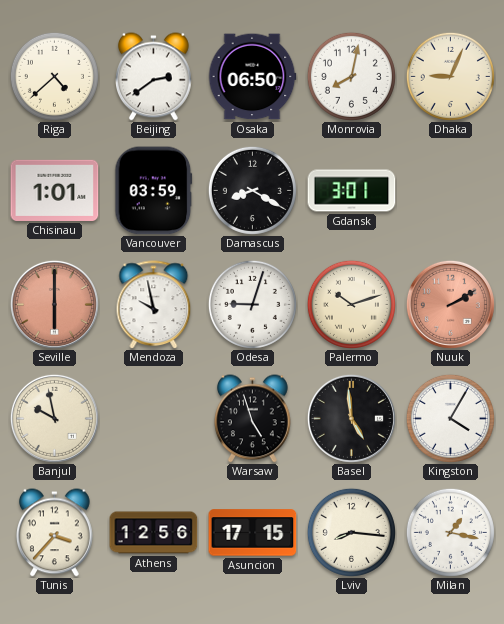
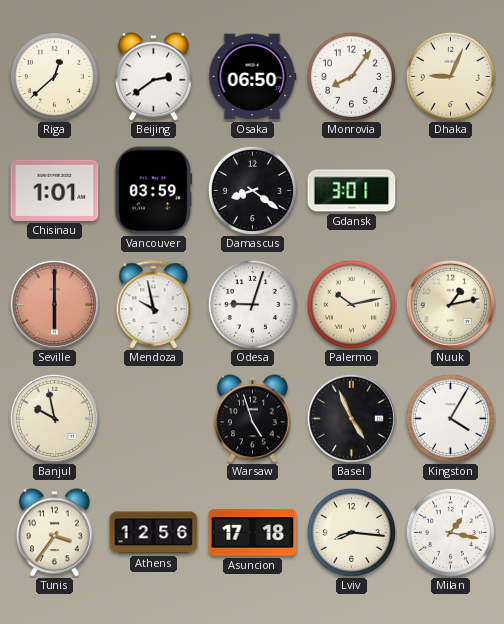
Riga: 4:38 -> 12:38
Monrovia: 8:02 -> 8:06
Damascus: 8:20 -> 8:21
Palermo: 10:12 -> 10:13
Nuuk: 2:10 -> 1:13
Nuuk dial: salmon -> cream
Basel: 4:59 -> 4:56
Tunis: 3:37 -> 3:36
Asuncion: 17:15 -> 17:18
